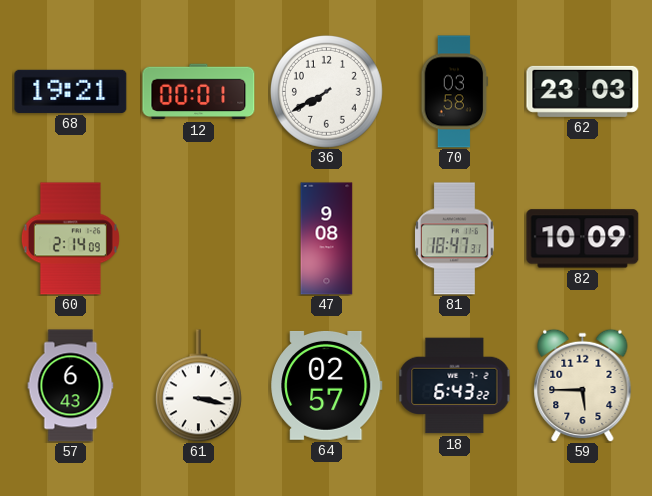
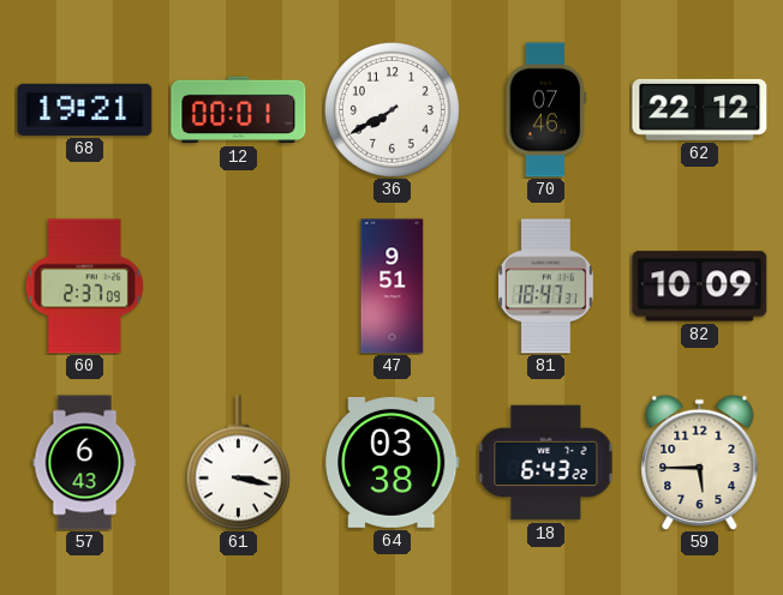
70: 03:58 -> 07:46
62: 23:03 -> 22:12
60: 2:14 -> 2:37
47: 9:08 -> 9:51
64: 02:57 -> 03:38
